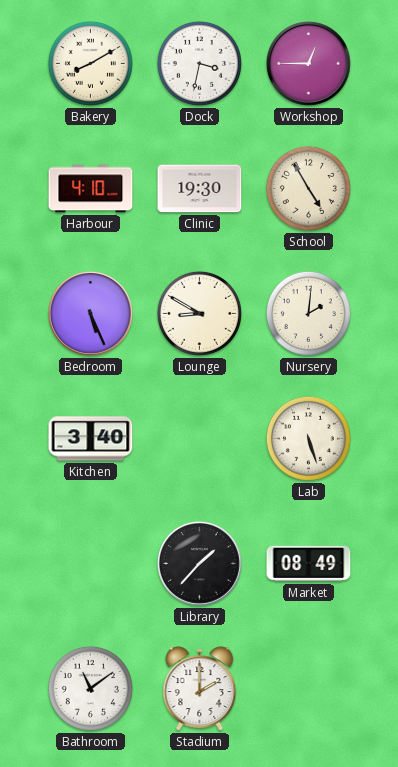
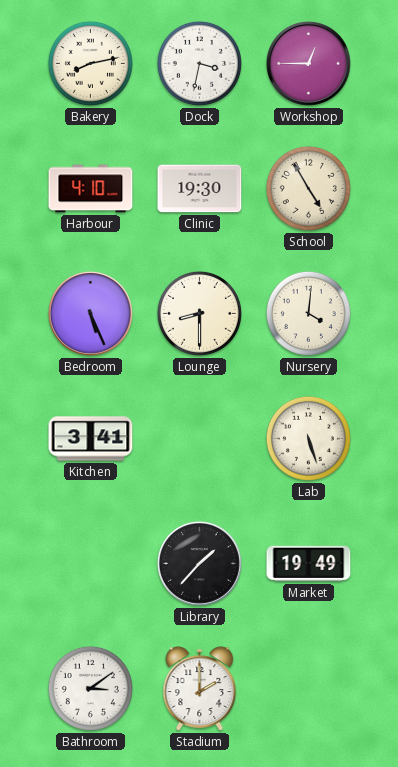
Bakery: 8:10 -> 8:13
Lounge: 8:50 -> 8:30
Nursery: 2:01 -> 4:01
Kitchen: 3:40 -> 3:41
Market: 08:49 -> 19:49
Bathroom: 11:09 -> 3:09
